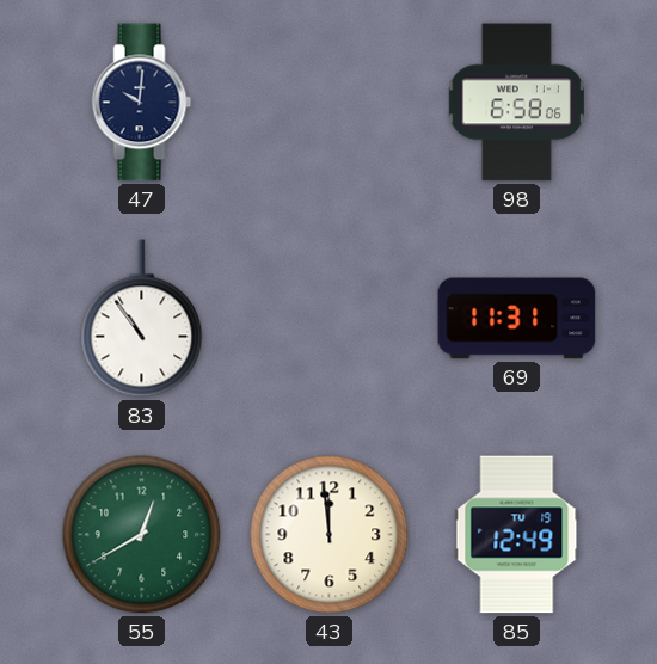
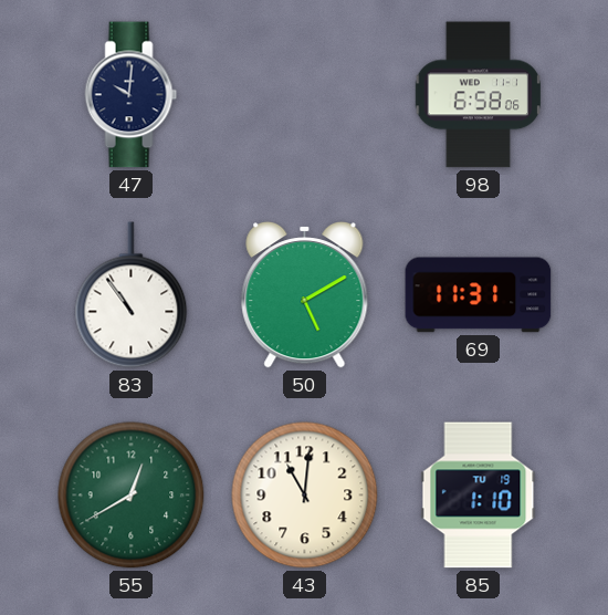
50: none -> 5:10
43: 11:59 -> 11:01
85: 12:49 -> 1:10
